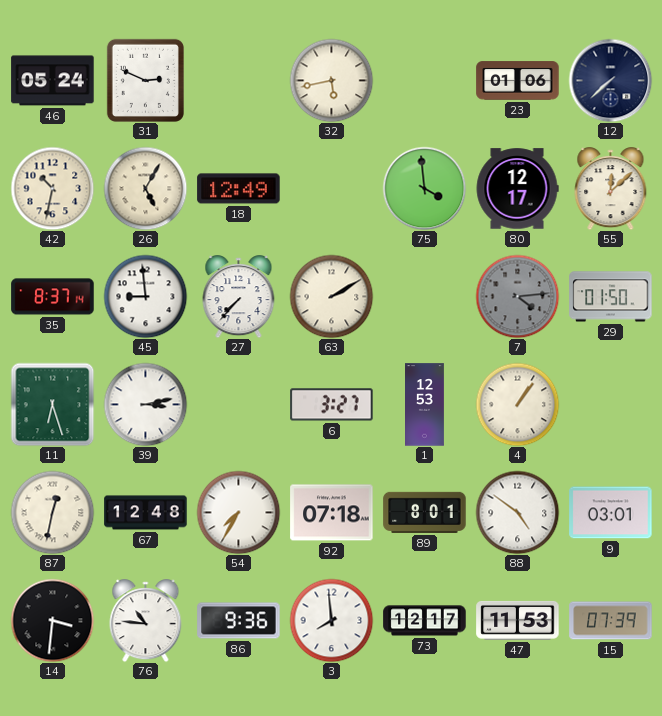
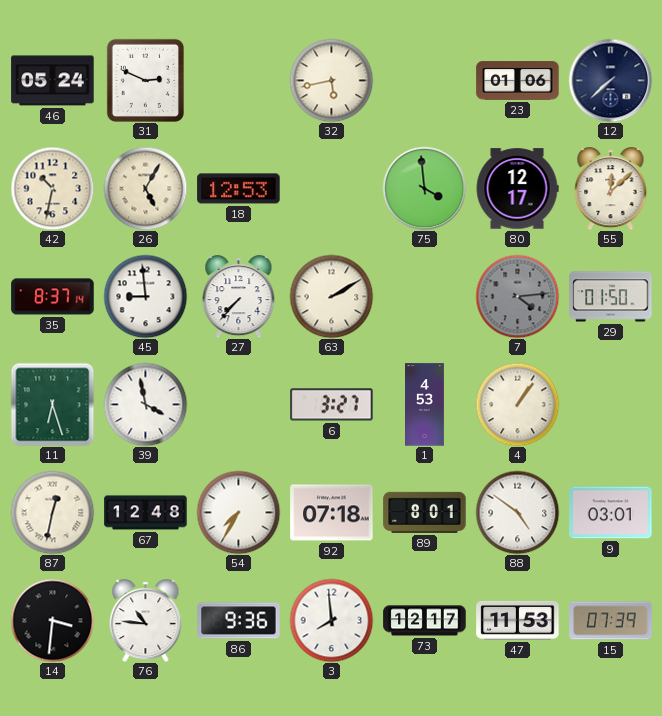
18: 12:49 -> 12:53
39: 3:13 -> 3:58
1: 12:53 -> 4:53
